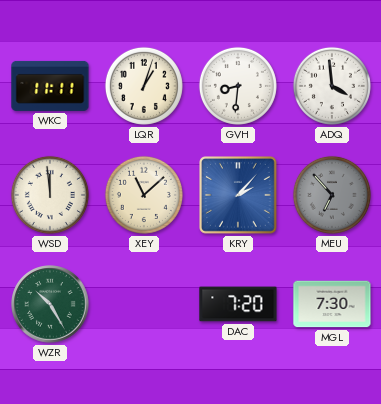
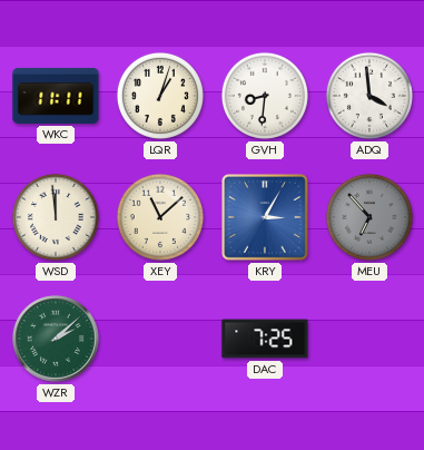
KRY: 2:07 -> 3:05
WZR: 10:25 -> 2:08
DAC: 7:20 -> 7:25
MGL: 7:30 -> none
